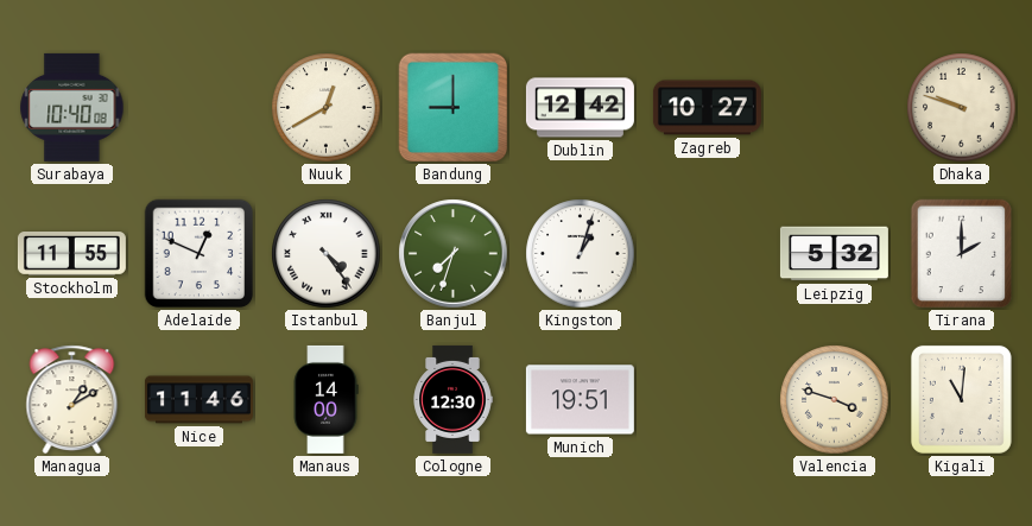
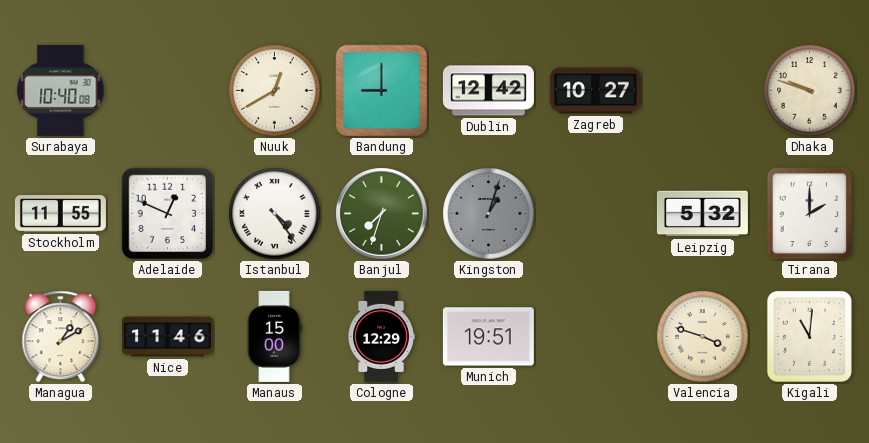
Kingston dial: white -> grey
Manaus: 14:00 -> 15:00
Cologne: 12:30 -> 12:29
